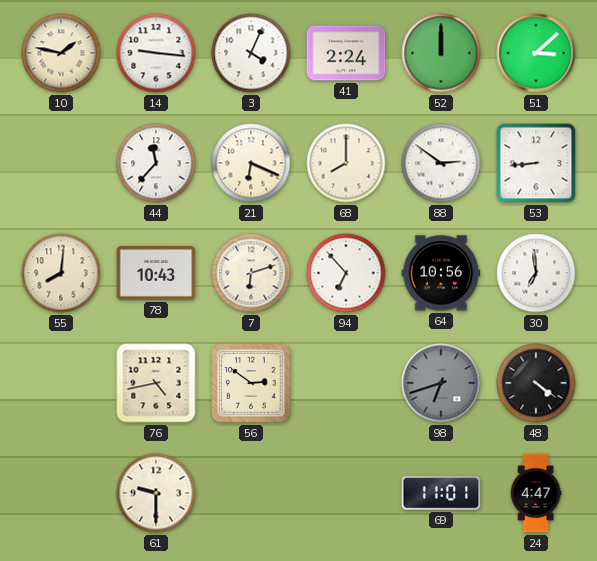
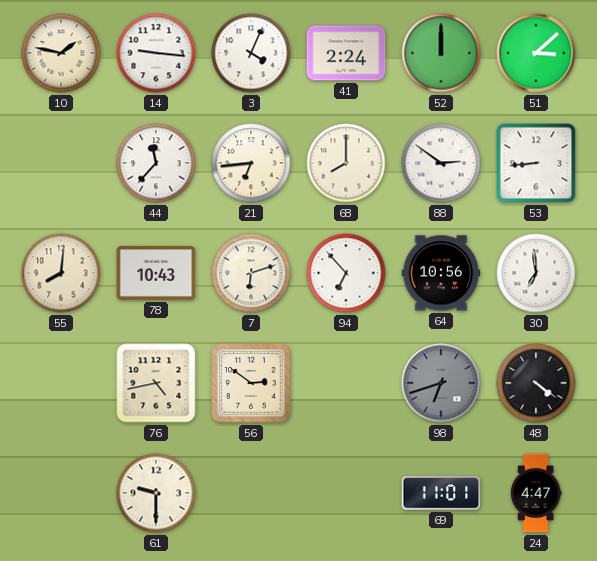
21: 6:19 -> 6:44
